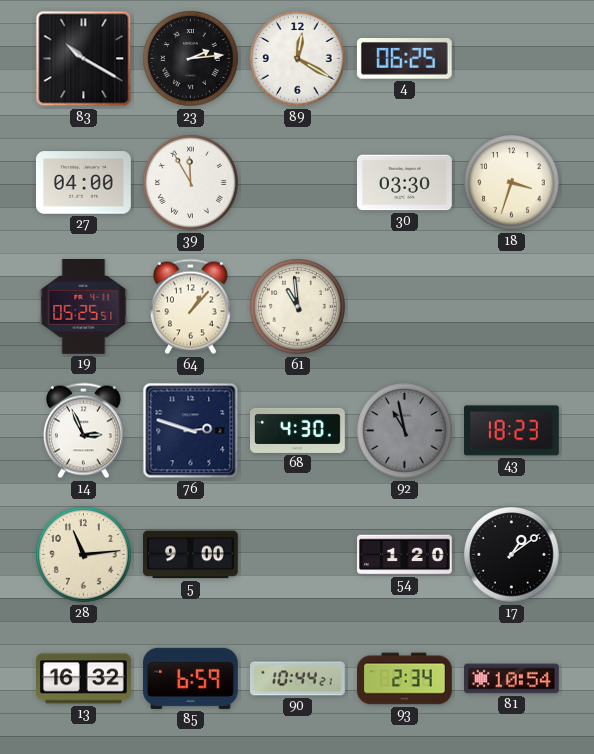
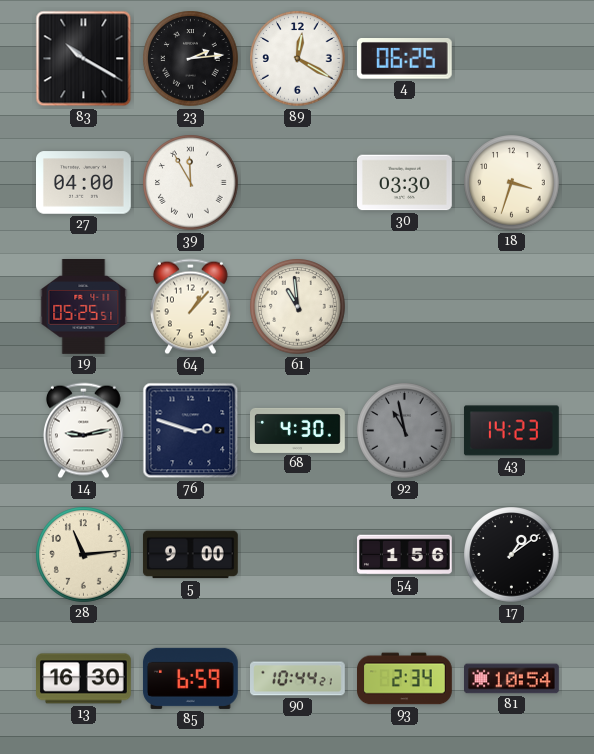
14: 2:56 -> 9:13
43: 18:23 -> 14:23
54: 1:20 -> 1:56
13: 16:32 -> 16:30
